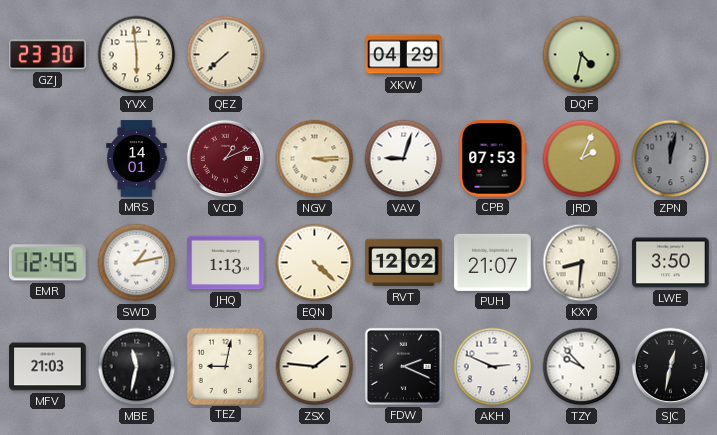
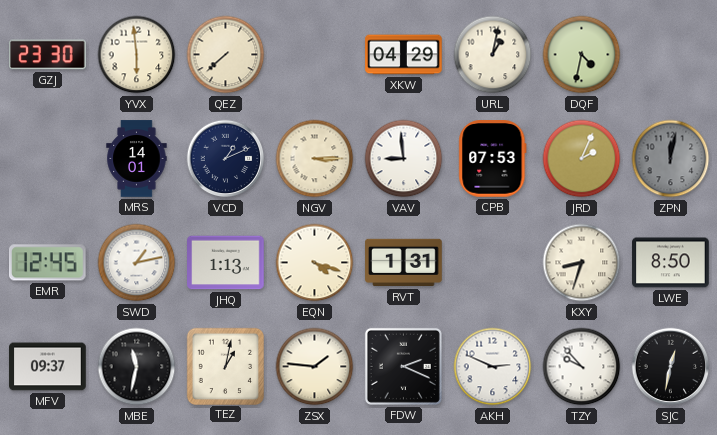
URL: none -> 1:02
VCD dial: burgundy -> navy
VAV: 9:03 -> 8:59
EQN: 4:22 -> 4:18
RVT: 12:02 -> 1:31
PUH: 21:07 -> none
KXY: 8:31 -> 8:33
LWE: 3:50 -> 8:50
MFV: 21:03 -> 09:37
TEZ: 9:02 -> 1:02
